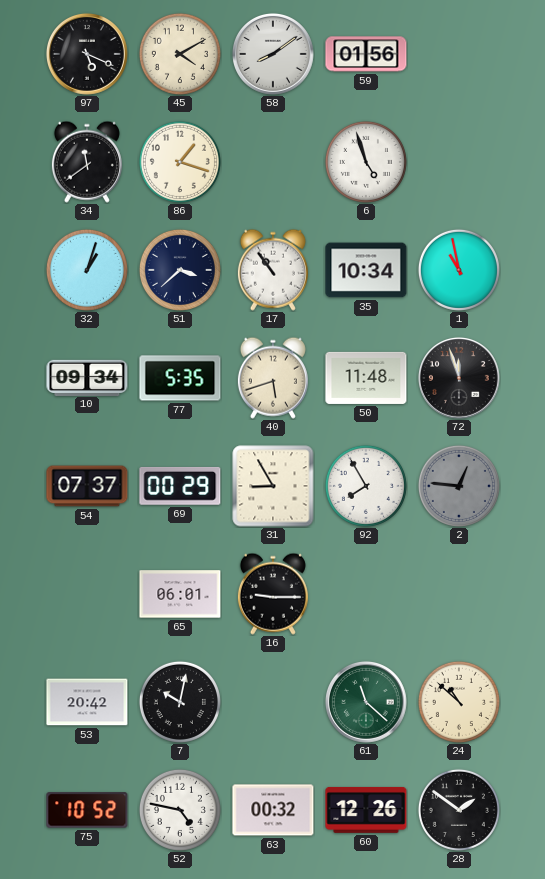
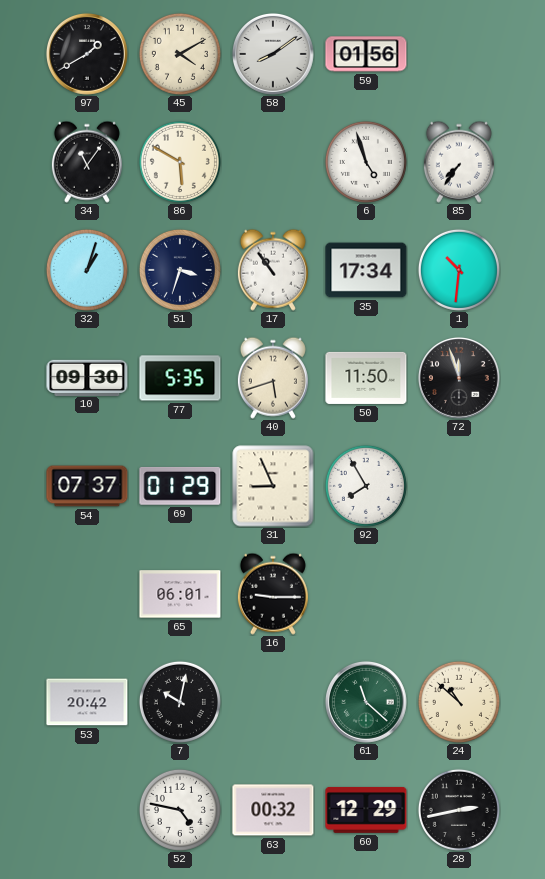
97: 5:19 -> 1:40
34: 11:39 -> 11:06
86: 1:18 -> 5:50
85: none -> 7:36
51: 3:38 -> 3:33
35: 10:34 -> 17:34
1: 10:58 -> 10:31
10: 09:34 -> 09:30
50: 11:48 -> 11:50
69: 00:29 -> 01:29
31: 8:55 -> 8:56
2: 12:46 -> none
75: 10:52 -> none
60: 12:26 -> 12:29
28: 1:51 -> 2:43
